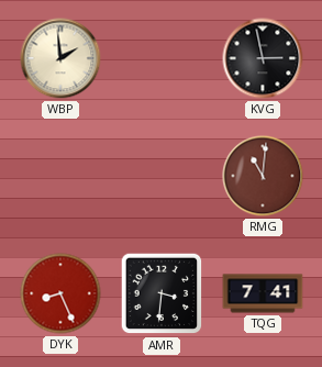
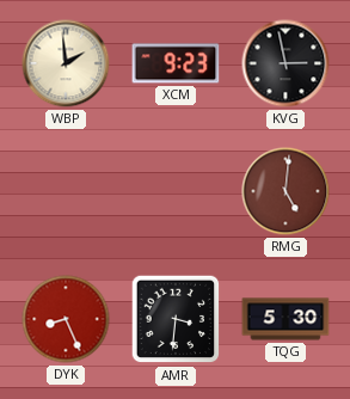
XCM: none -> 9:23
RMG: 11:01 -> 5:01
TQG: 7:41 -> 5:30
